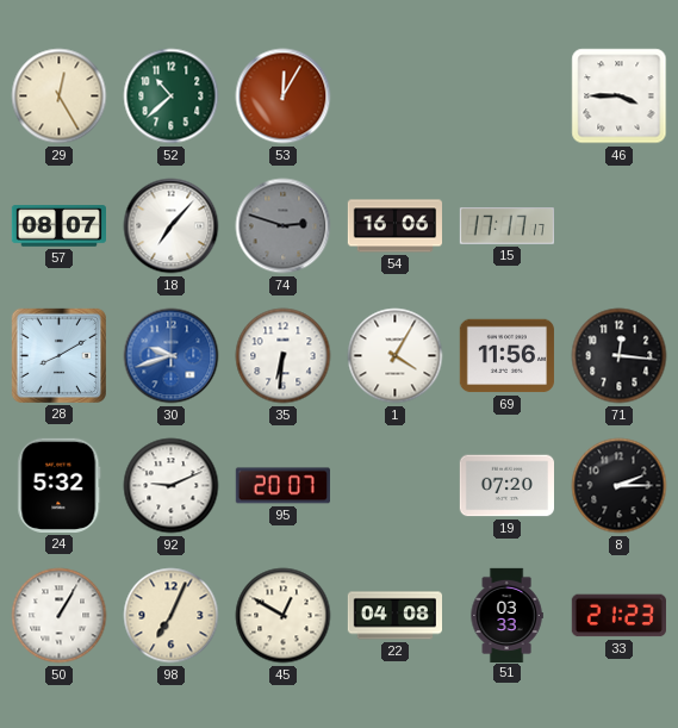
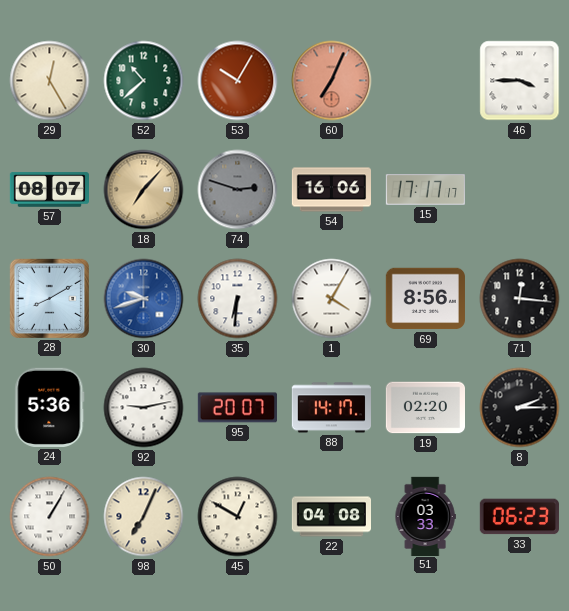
53: 12:05 -> 10:05
60: none -> 7:04
18 dial: white -> champagne
69: 11:56 -> 8:56
24: 5:32 -> 5:36
92: 9:11 -> 9:13
88: none -> 14:17
19: 07:20 -> 02:20
33: 21:23 -> 06:23
